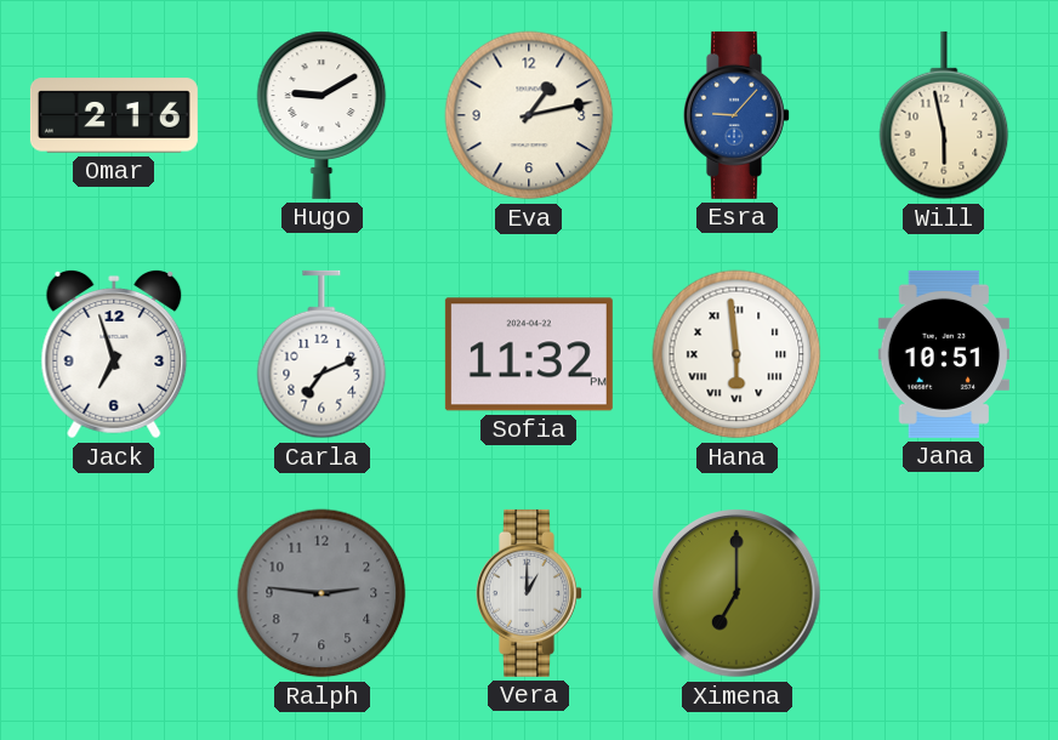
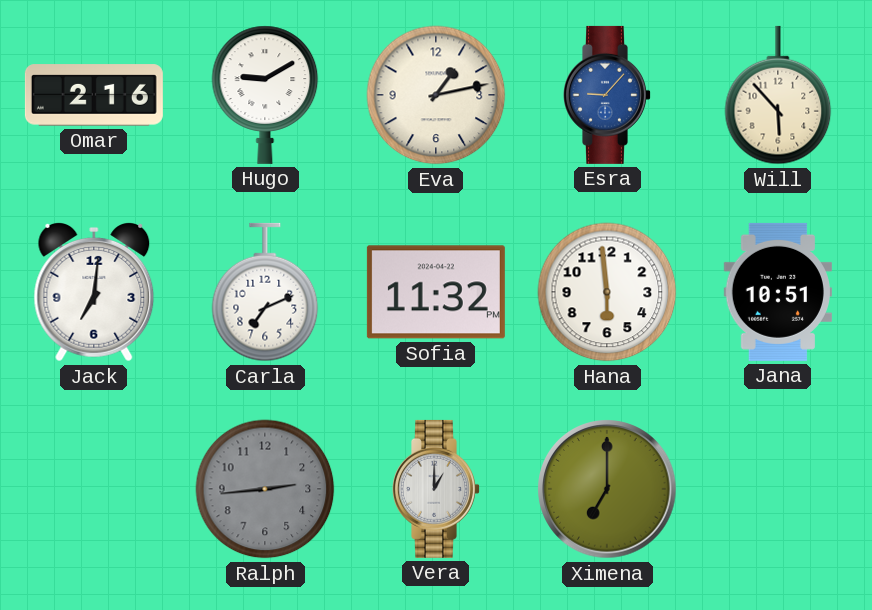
Will: 5:58 -> 5:53
Jack: 6:57 -> 7:01
Hana numerals: Roman -> Arabic
Ralph: 2:46 -> 2:44
